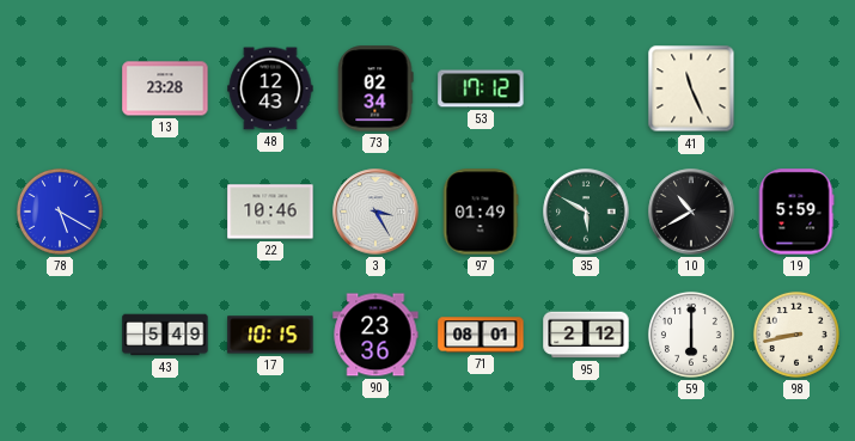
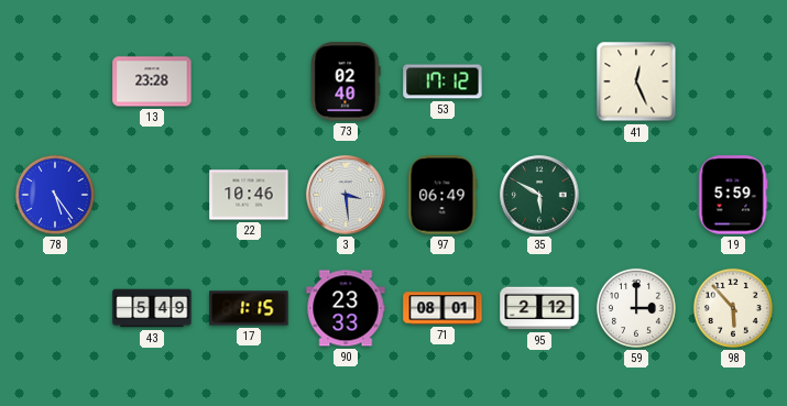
48: 12:43 -> none
73: 02:34 -> 02:40
41: 11:26 -> 12:26
78: 5:20 -> 5:24
3: 3:25 -> 3:29
97: 01:49 -> 06:49
10: 10:40 -> none
17: 10:15 -> 1:15
90: 23:36 -> 23:33
59: 6:00 -> 3:00
98: 8:43 -> 5:53
